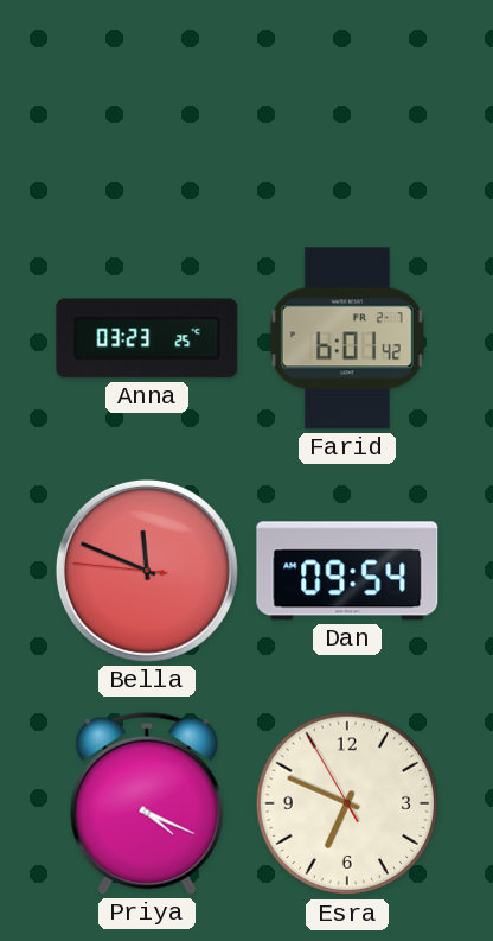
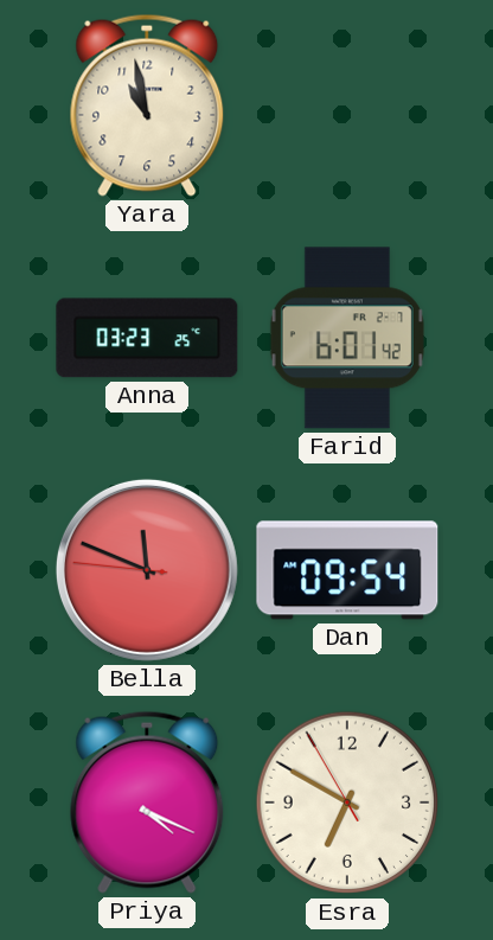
Yara: none -> 10:58
Esra: 6:48 -> 6:49
